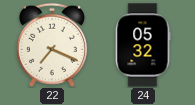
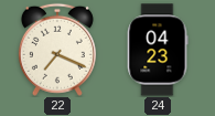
24: 05:32 -> 04:23
